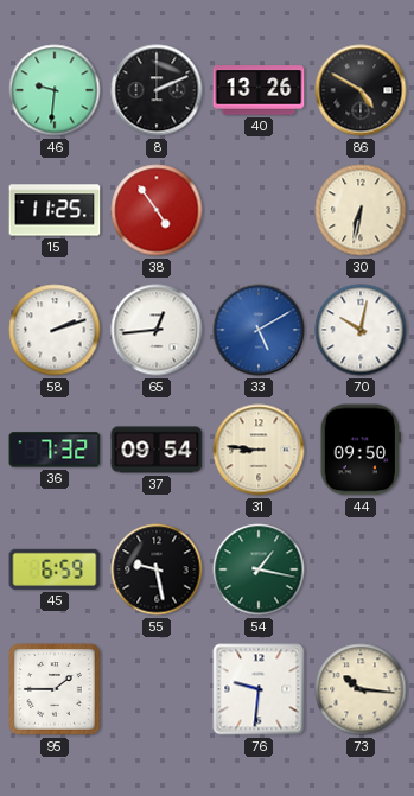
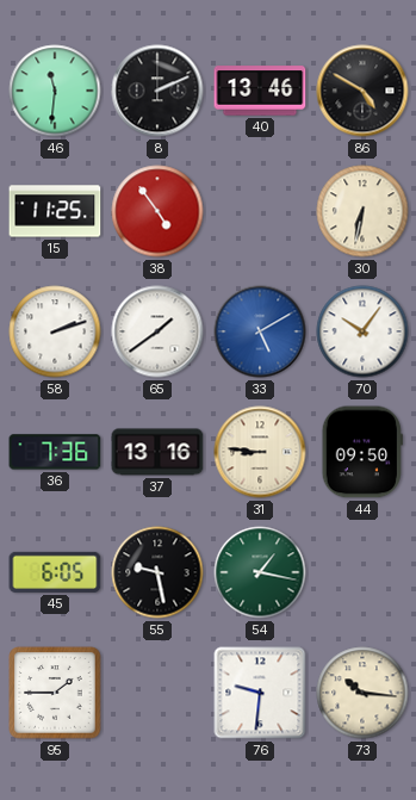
46: 9:31 -> 11:31
40: 13:26 -> 13:46
65: 12:44 -> 1:39
70: 10:02 -> 10:06
36: 7:32 -> 7:36
37: 09:54 -> 13:16
45: 6:59 -> 6:05
